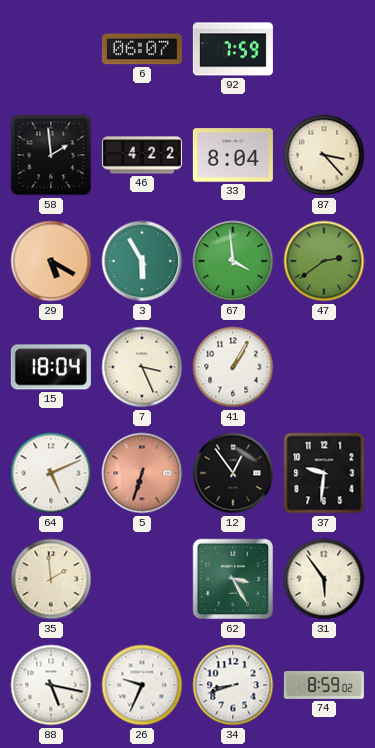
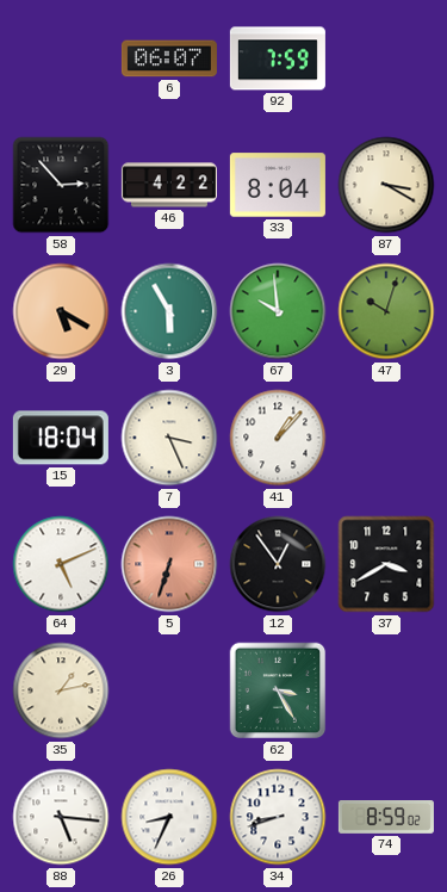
58: 1:59 -> 2:53
87: 3:23 -> 3:20
67: 3:59 -> 9:59
47: 2:39 -> 10:03
41: 1:05 -> 1:07
37: 9:31 -> 3:40
35: 1:59 -> 1:13
31: 5:54 -> none
88: 5:17 -> 5:16
26: 9:34 -> 8:34
